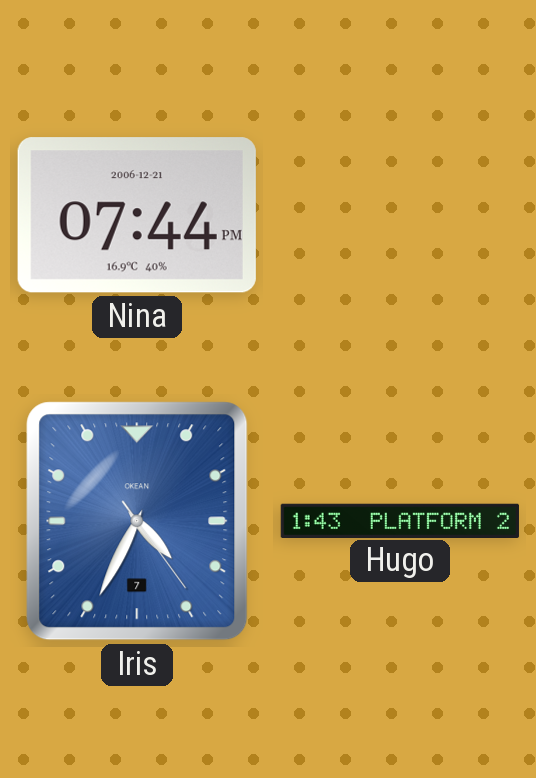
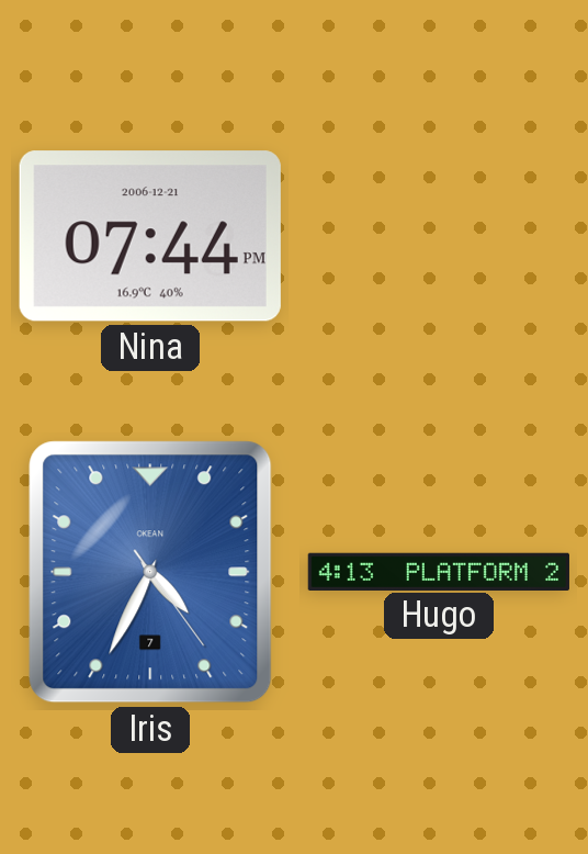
Hugo: 1:43 -> 4:13
